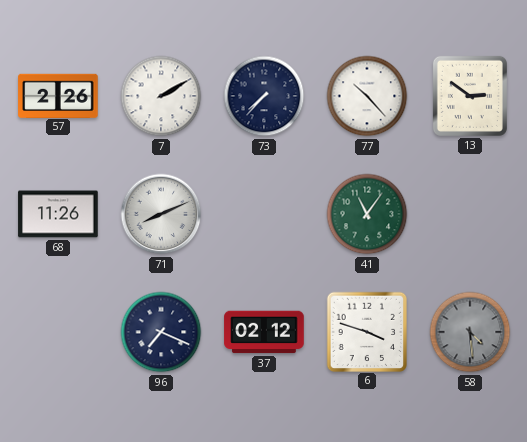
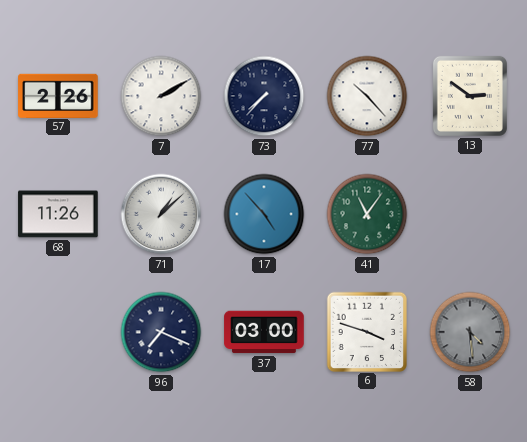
71: 8:11 -> 1:08
17: none -> 4:53
37: 02:12 -> 03:00
